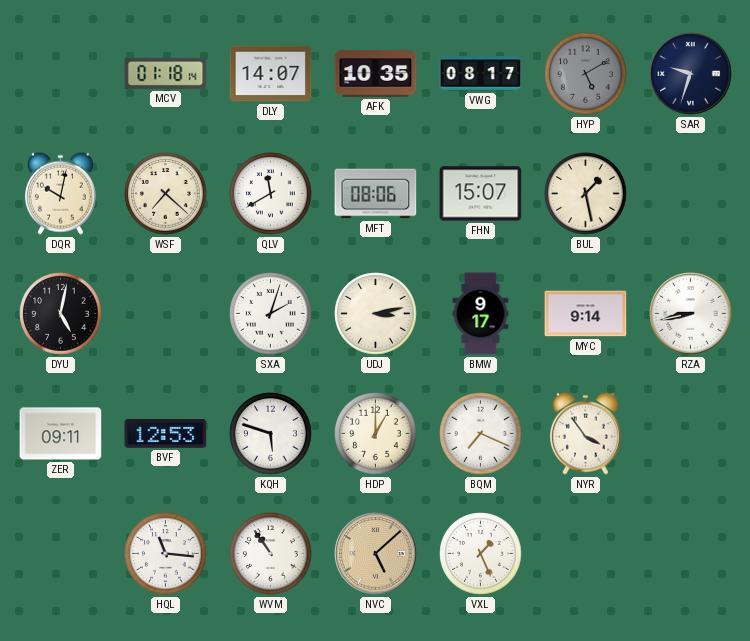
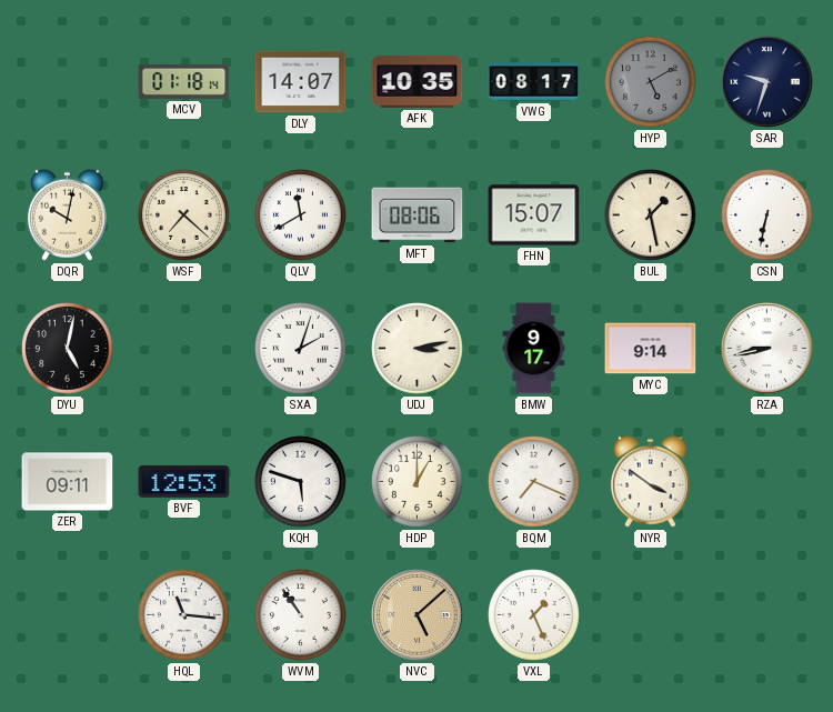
CSN: none -> 6:32
NYR: 3:54 -> 3:51
